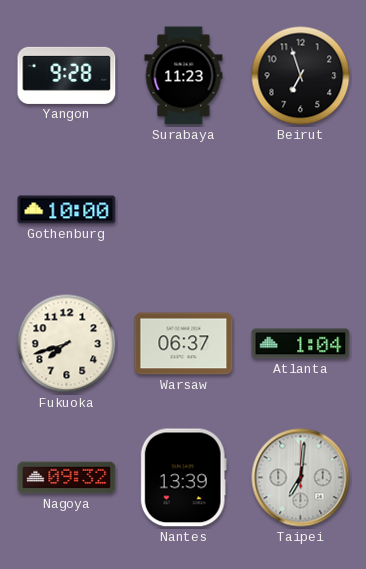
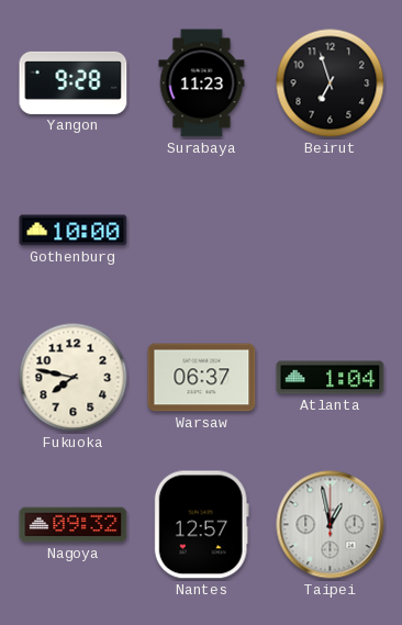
Fukuoka: 7:42 -> 7:47
Nantes: 13:39 -> 12:57
Taipei: 7:01 -> 12:58
